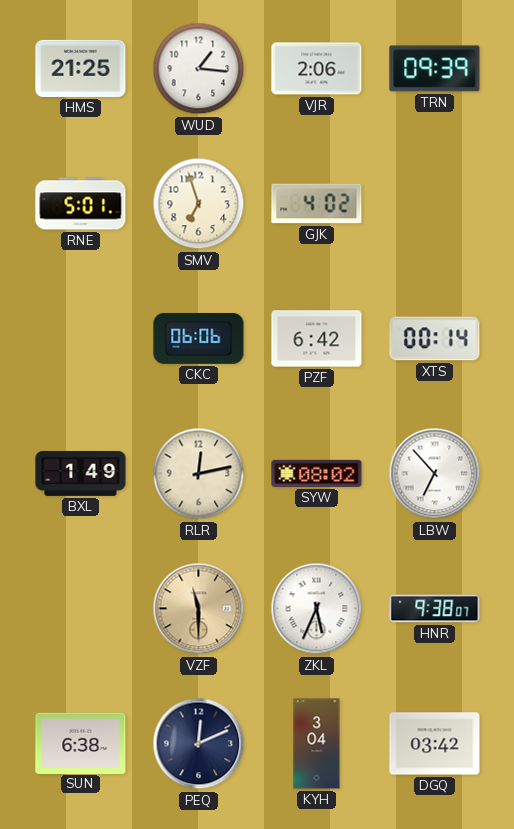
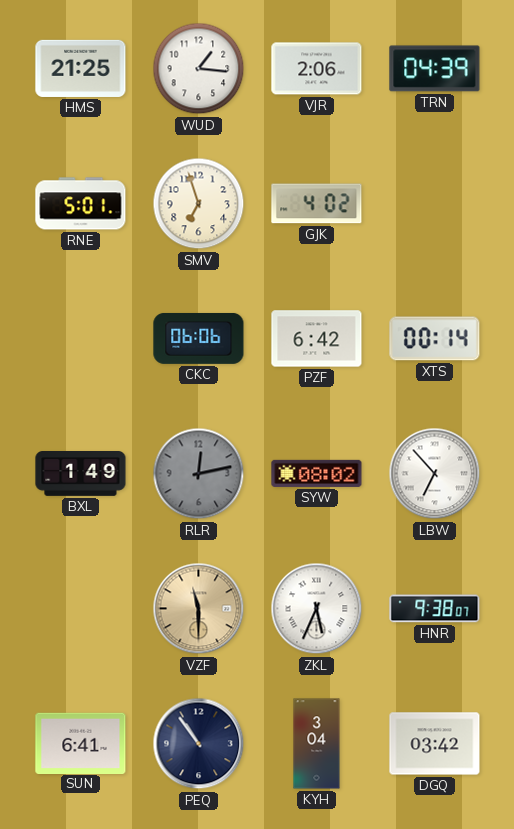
TRN: 09:39 -> 04:39
RLR dial: cream -> grey
SUN: 6:38 -> 6:41
PEQ: 12:11 -> 10:54
